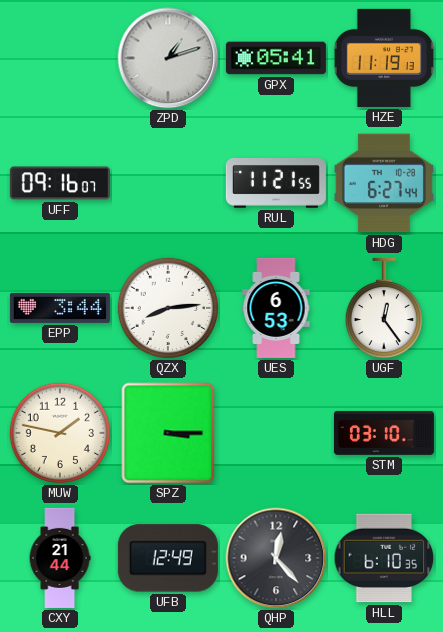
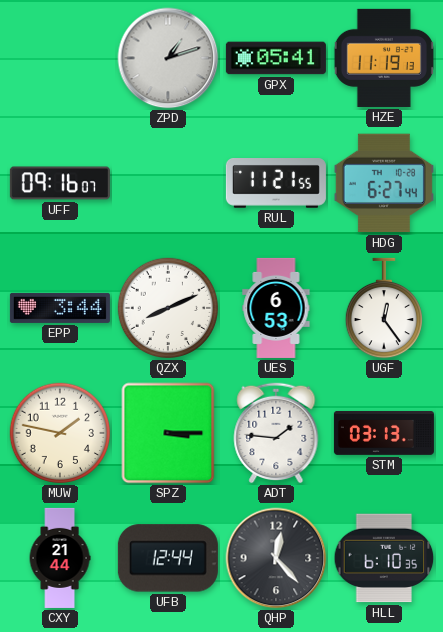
QZX: 8:14 -> 8:11
ADT: none -> 1:46
STM: 03:10 -> 03:13
UFB: 12:49 -> 12:44
